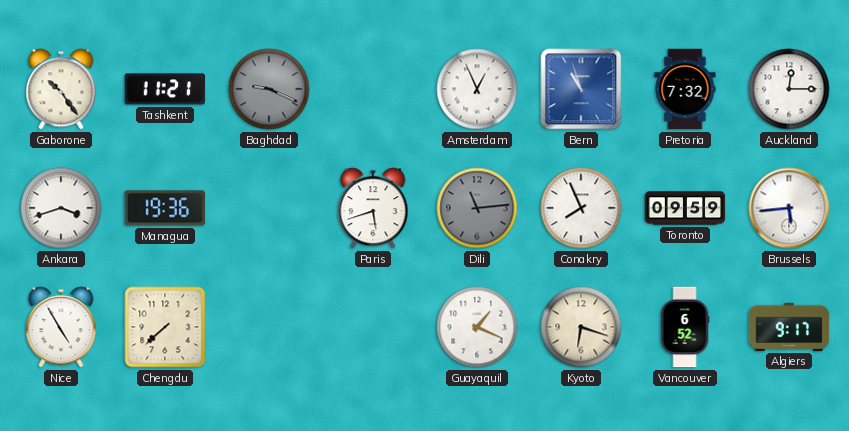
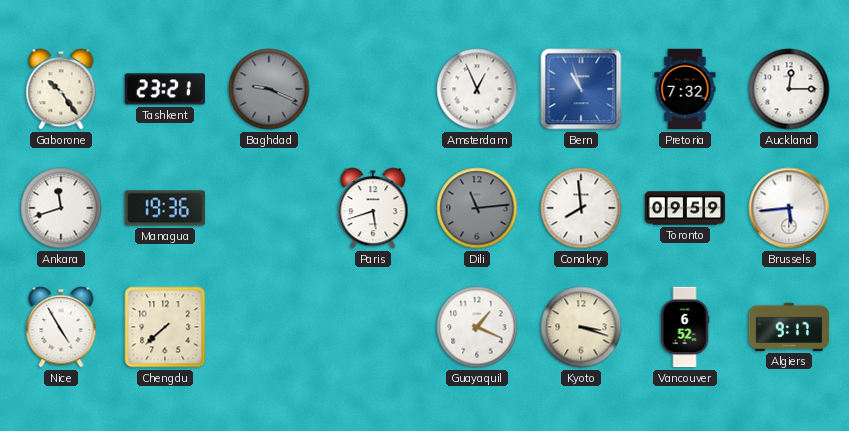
Tashkent: 11:21 -> 23:21
Ankara: 3:42 -> 11:42
Conakry: 7:56 -> 7:59
Kyoto: 6:18 -> 3:18
